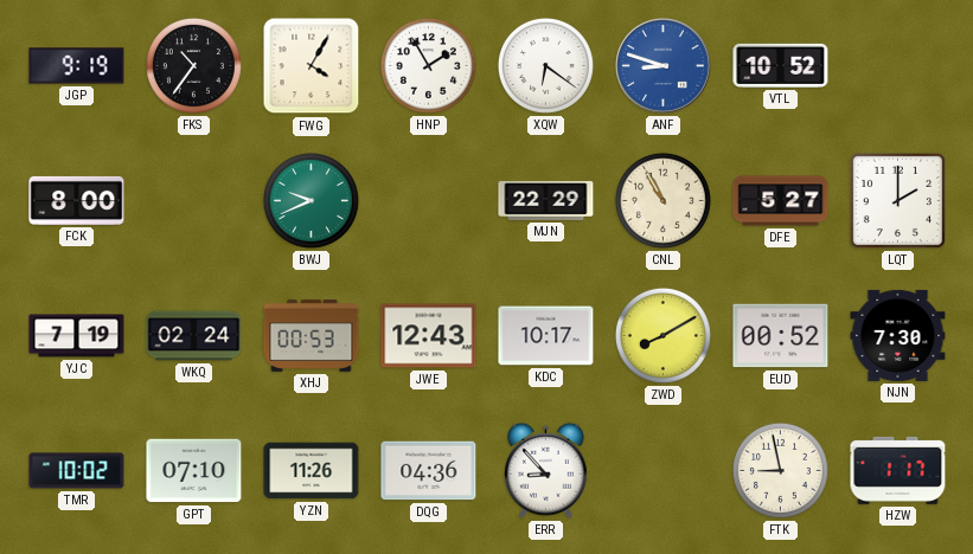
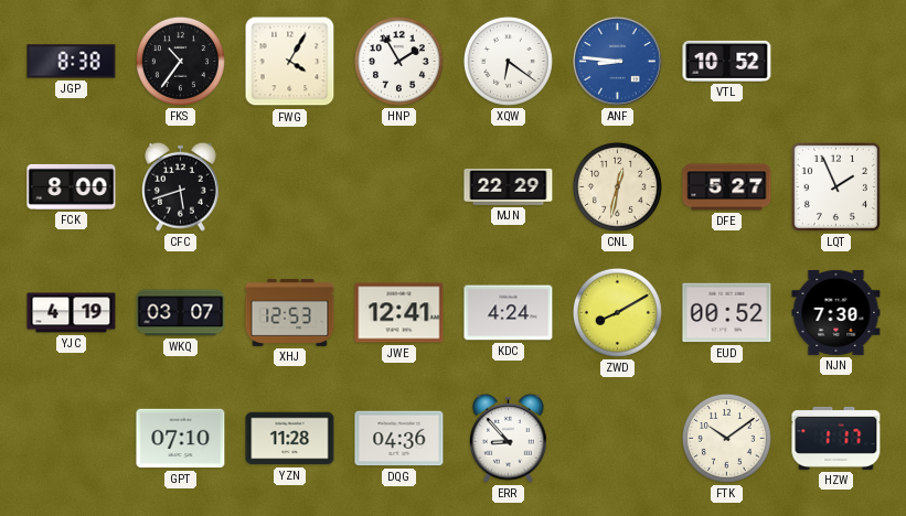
JGP: 9:19 -> 8:38
ANF: 8:48 -> 8:46
CFC: none -> 5:42
BWJ: 9:41 -> none
CNL: 10:55 -> 12:32
LQT: 2:00 -> 1:56
YJC: 7:19 -> 4:19
WKQ: 02:24 -> 03:07
XHJ: 00:53 -> 12:53
JWE: 12:43 -> 12:41
KDC: 10:17 -> 4:24
TMR: 10:02 -> none
YZN: 11:26 -> 11:28
FTK: 8:58 -> 10:09
